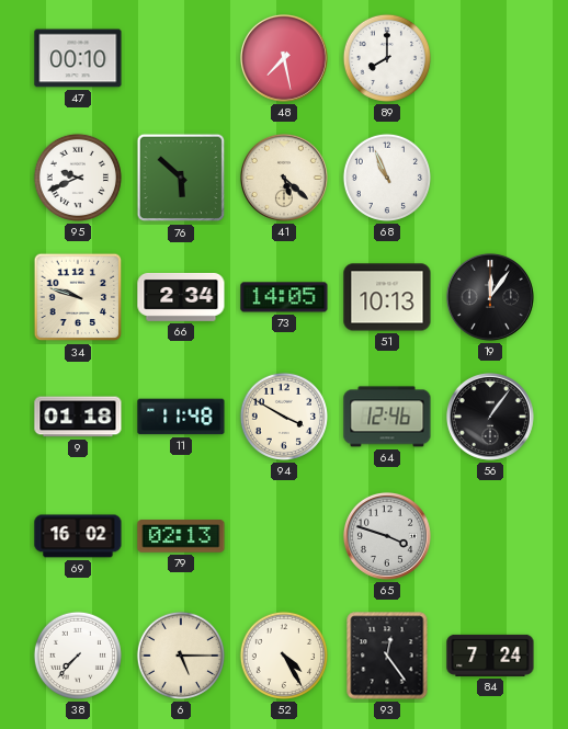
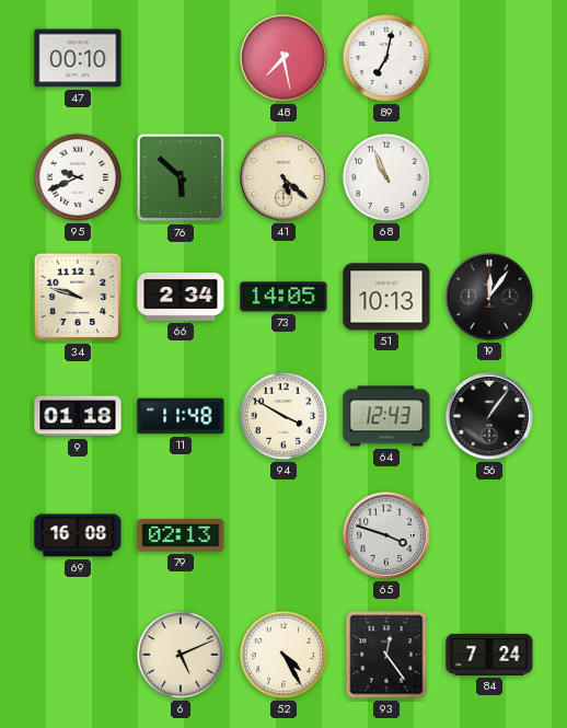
89: 8:00 -> 7:02
64: 12:46 -> 12:43
69: 16:02 -> 16:08
38: 7:37 -> none
6: 5:15 -> 5:11
